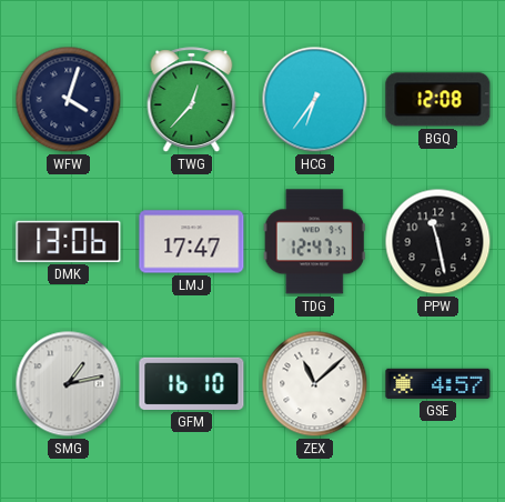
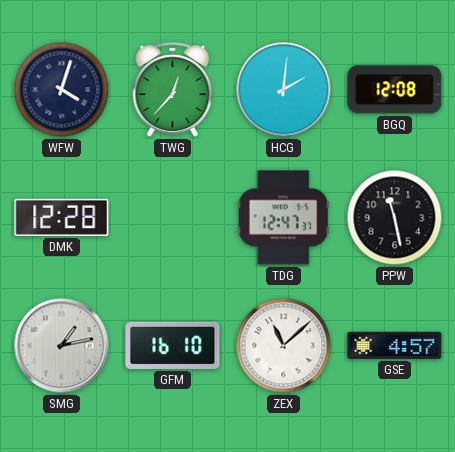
HCG: 6:36 -> 2:01
DMK: 13:06 -> 12:28
LMJ: 17:47 -> none
